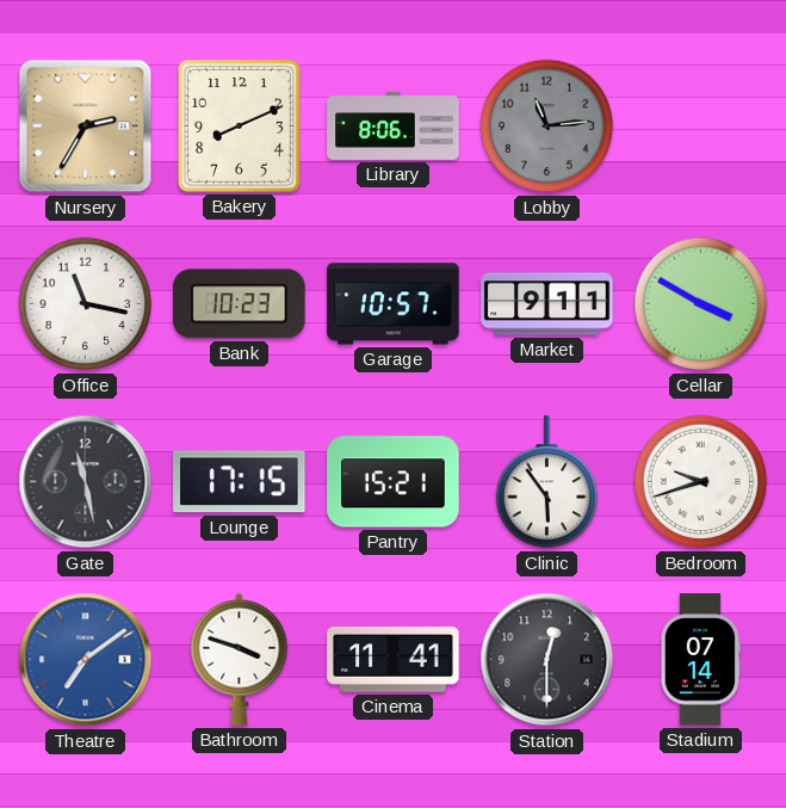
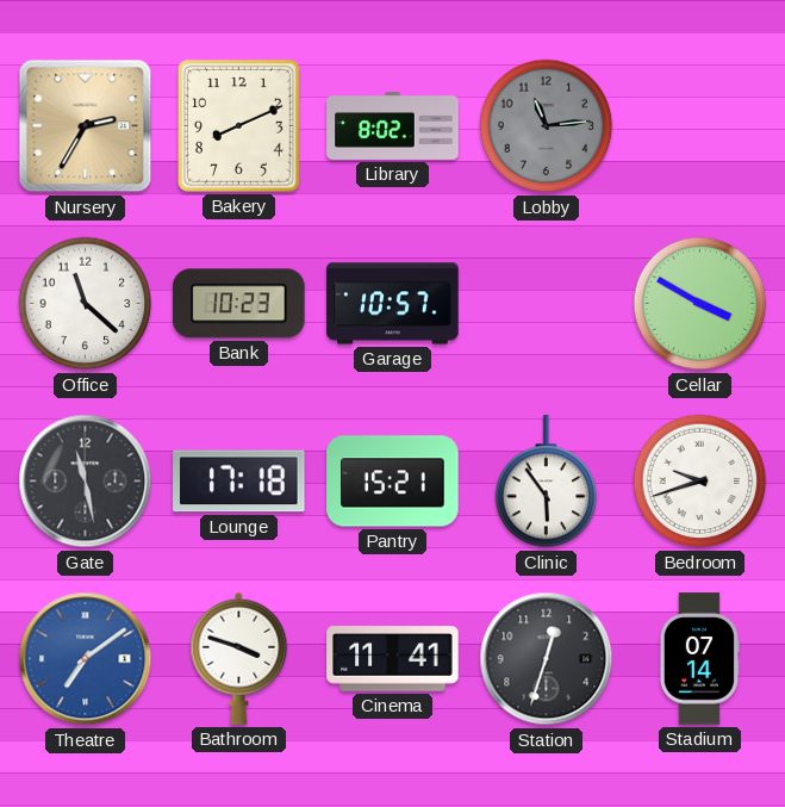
Library: 8:06 -> 8:02
Office: 11:17 -> 11:22
Market: 9:11 -> none
Lounge: 17:15 -> 17:18
Station: 12:30 -> 12:33
